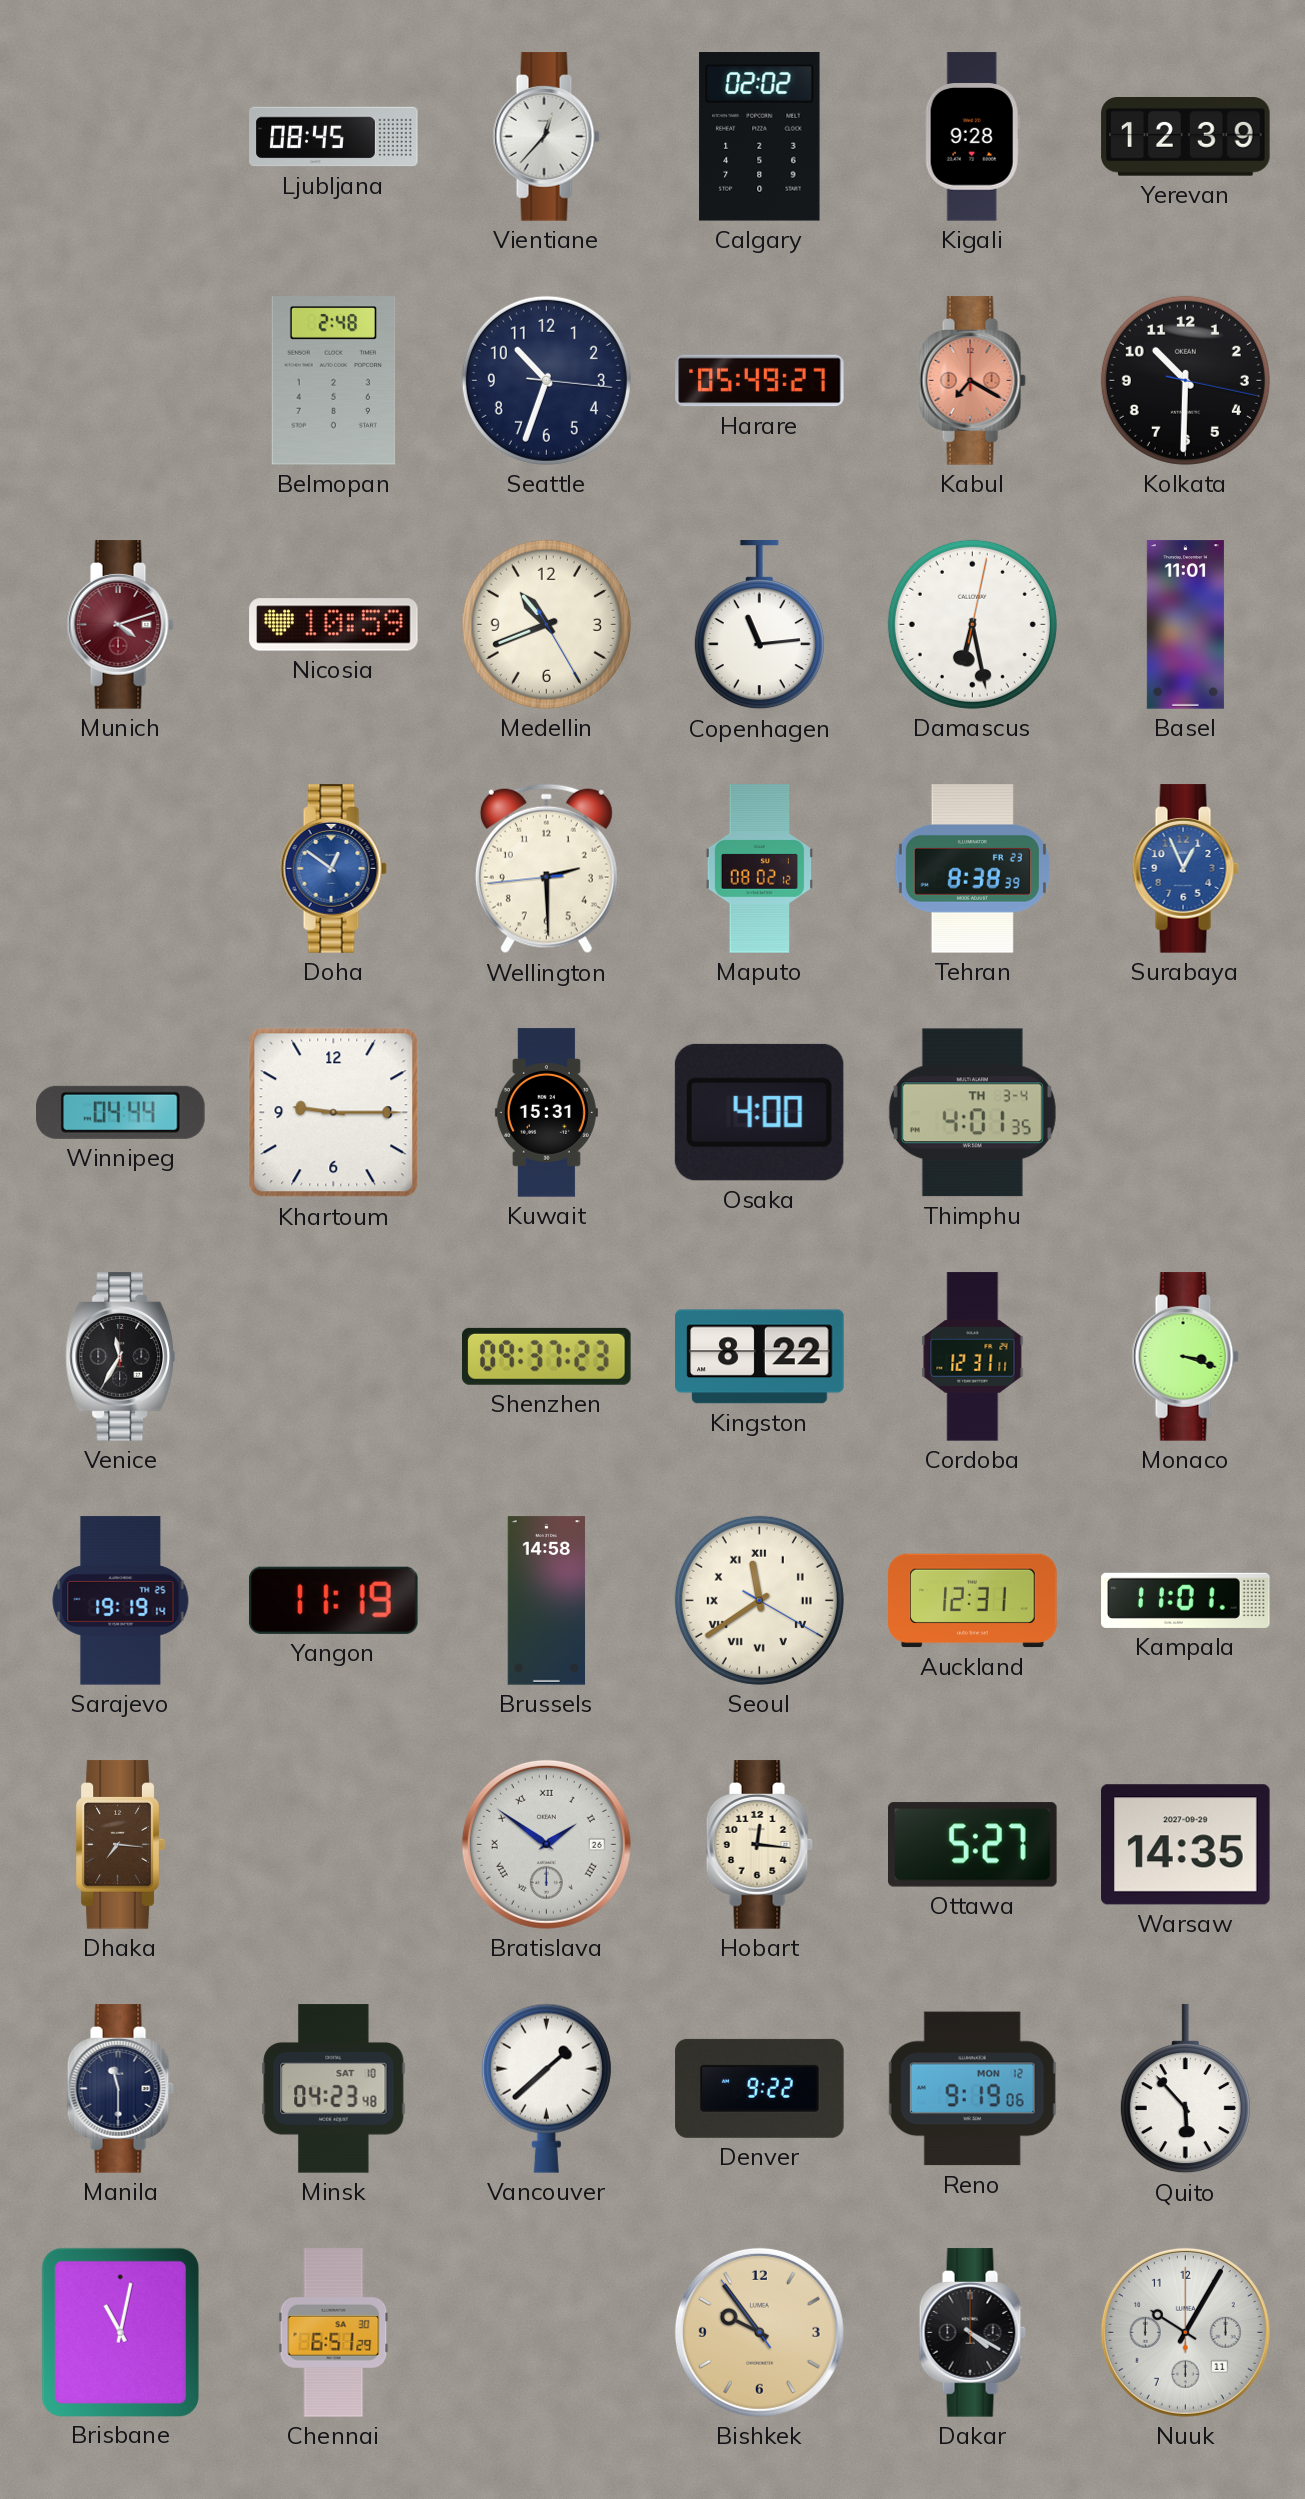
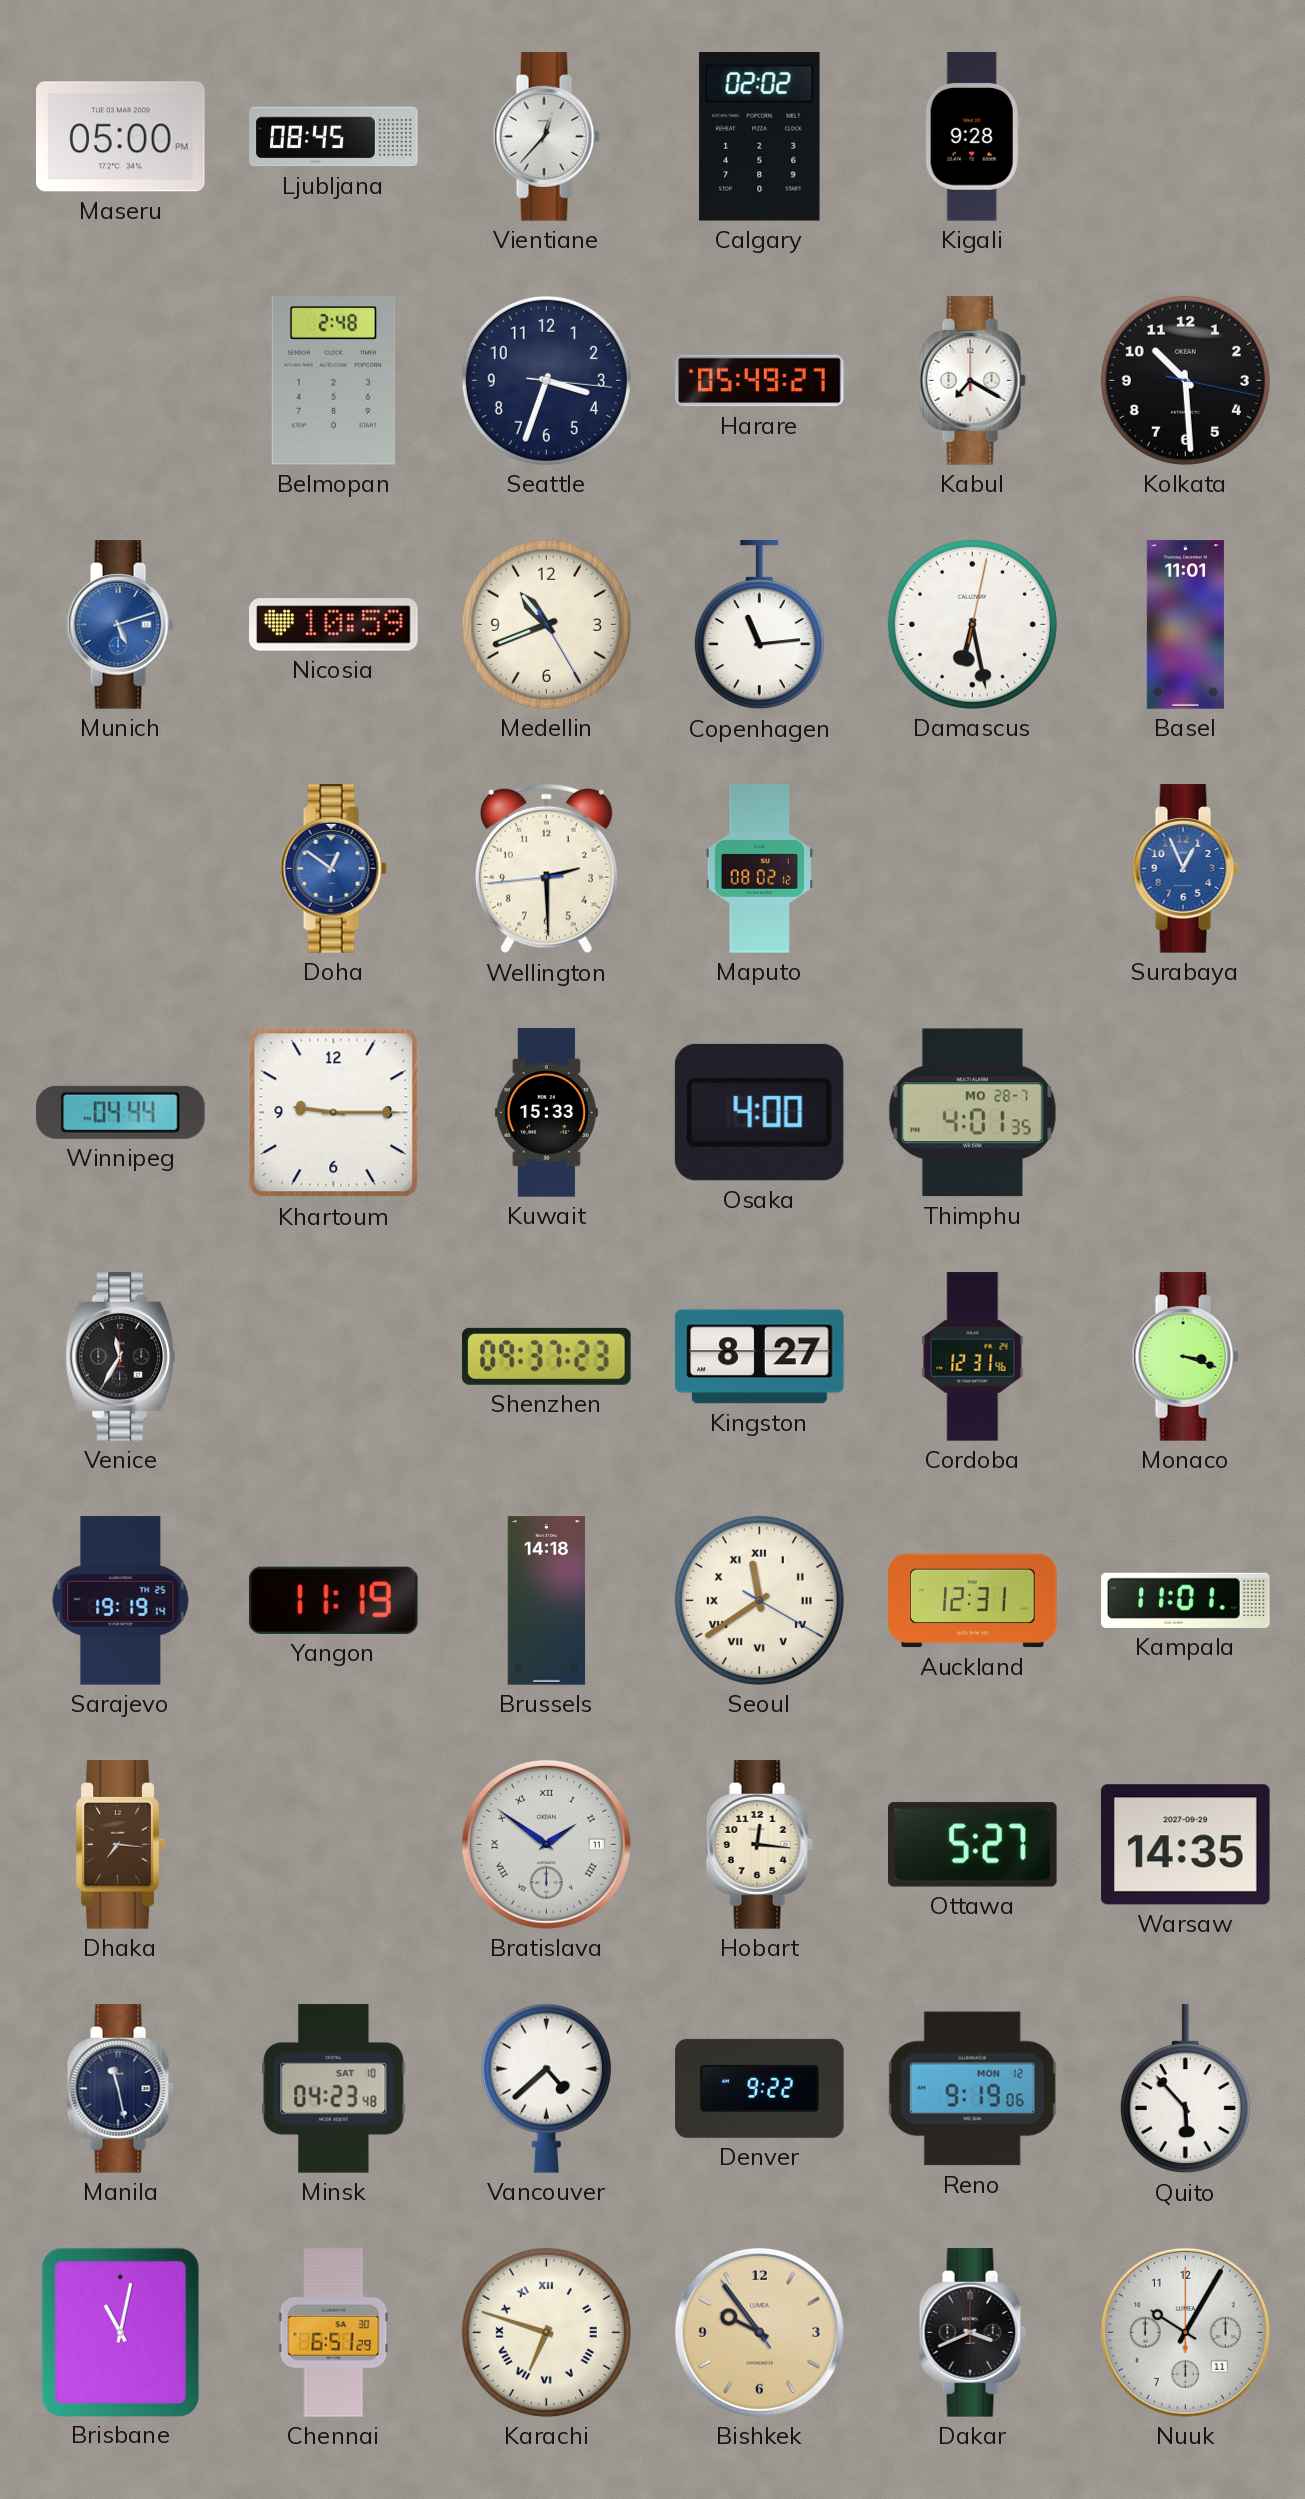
Maseru: none -> 05:00
Yerevan: 12:39 -> none
Seattle: 10:33 -> 3:33
Kabul dial: salmon -> white
Kolkata: 10:30 -> 10:29
Munich: 4:12 -> 5:12
Munich dial: burgundy -> blue
Tehran: 8:38 -> none
Kuwait: 15:31 -> 15:33
Thimphu date: TH 3-4 -> MO 28-7
Kingston: 8:22 -> 8:27
Cordoba: 12:31:11 -> 12:31:46
Brussels: 14:58 -> 14:18
Bratislava date: 26 -> 11
Manila: 11:30 -> 11:28
Vancouver: 1:38 -> 4:38
Karachi: none -> 6:48
Dakar: 4:20 -> 3:41
